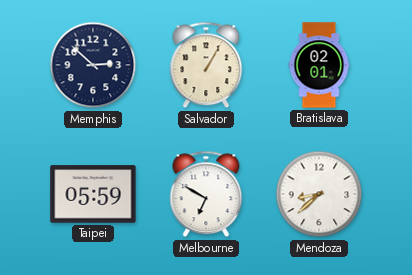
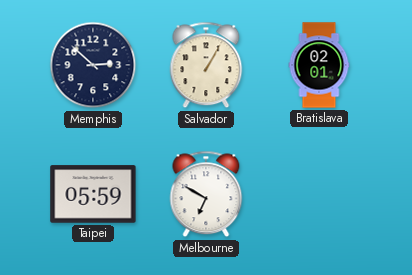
Mendoza: 8:38 -> none
